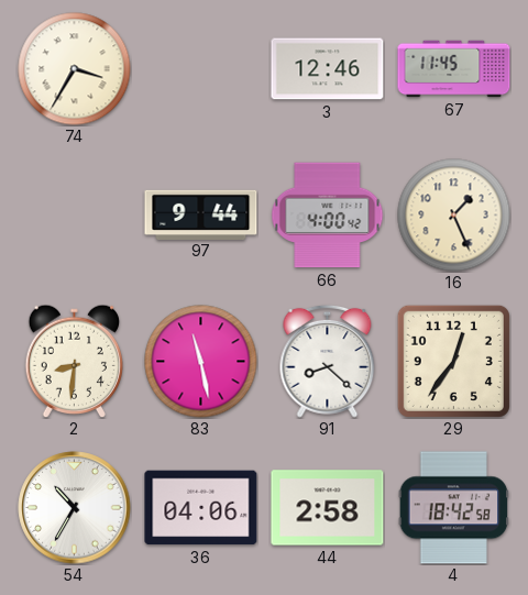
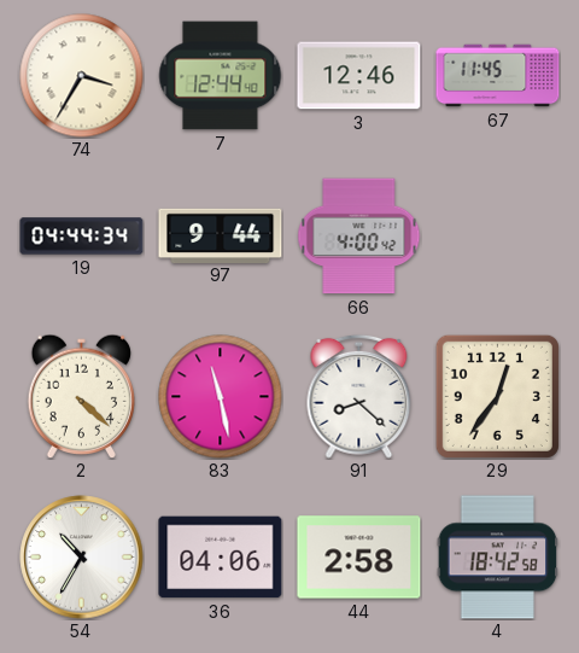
7: none -> 12:44
19: none -> 04:44
16: 1:26 -> none
2: 8:31 -> 4:22
